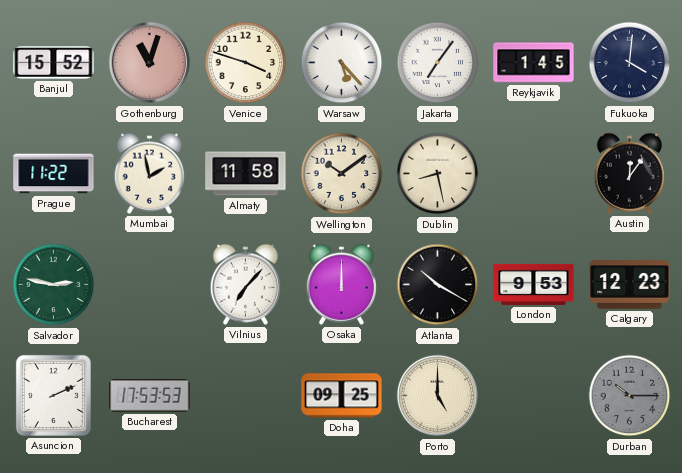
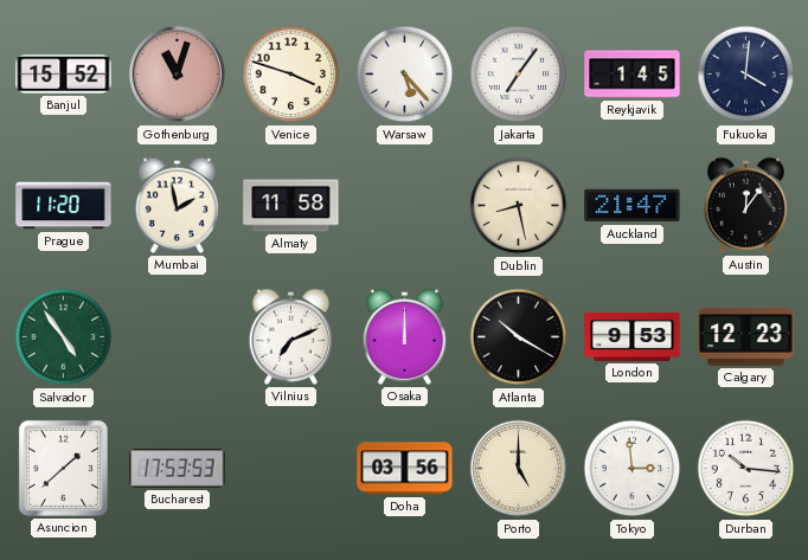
Prague: 11:22 -> 11:20
Wellington: 10:09 -> none
Auckland: none -> 21:47
Salvador: 2:47 -> 4:54
Vilnius: 7:07 -> 7:11
Asuncion: 2:11 -> 1:38
Doha: 09:25 -> 03:56
Tokyo: none -> 2:59
Durban: 10:15 -> 10:16
Durban dial: grey -> white
